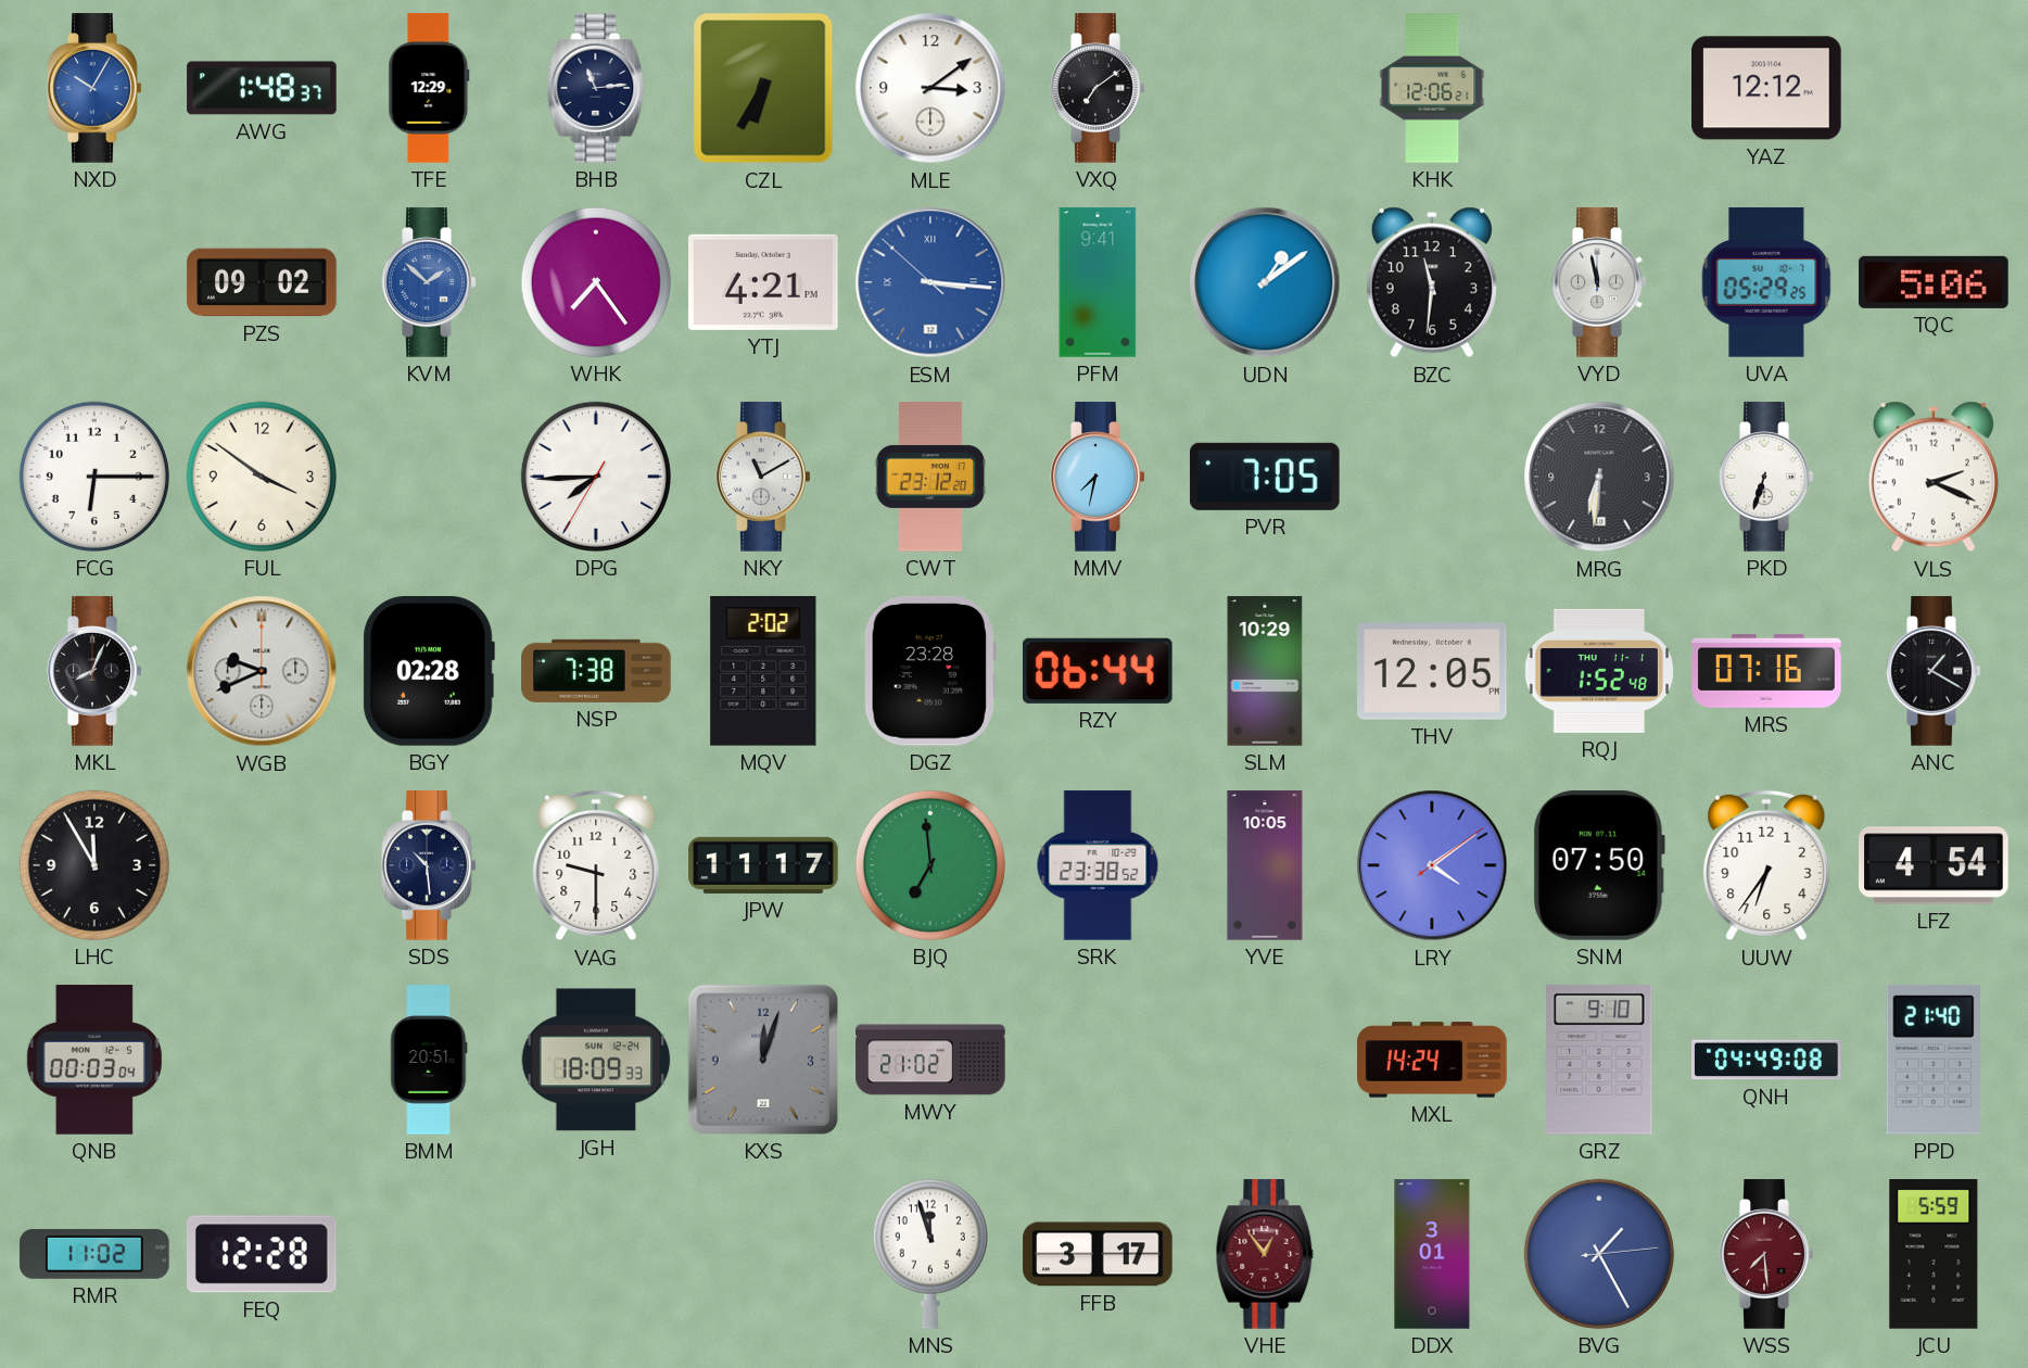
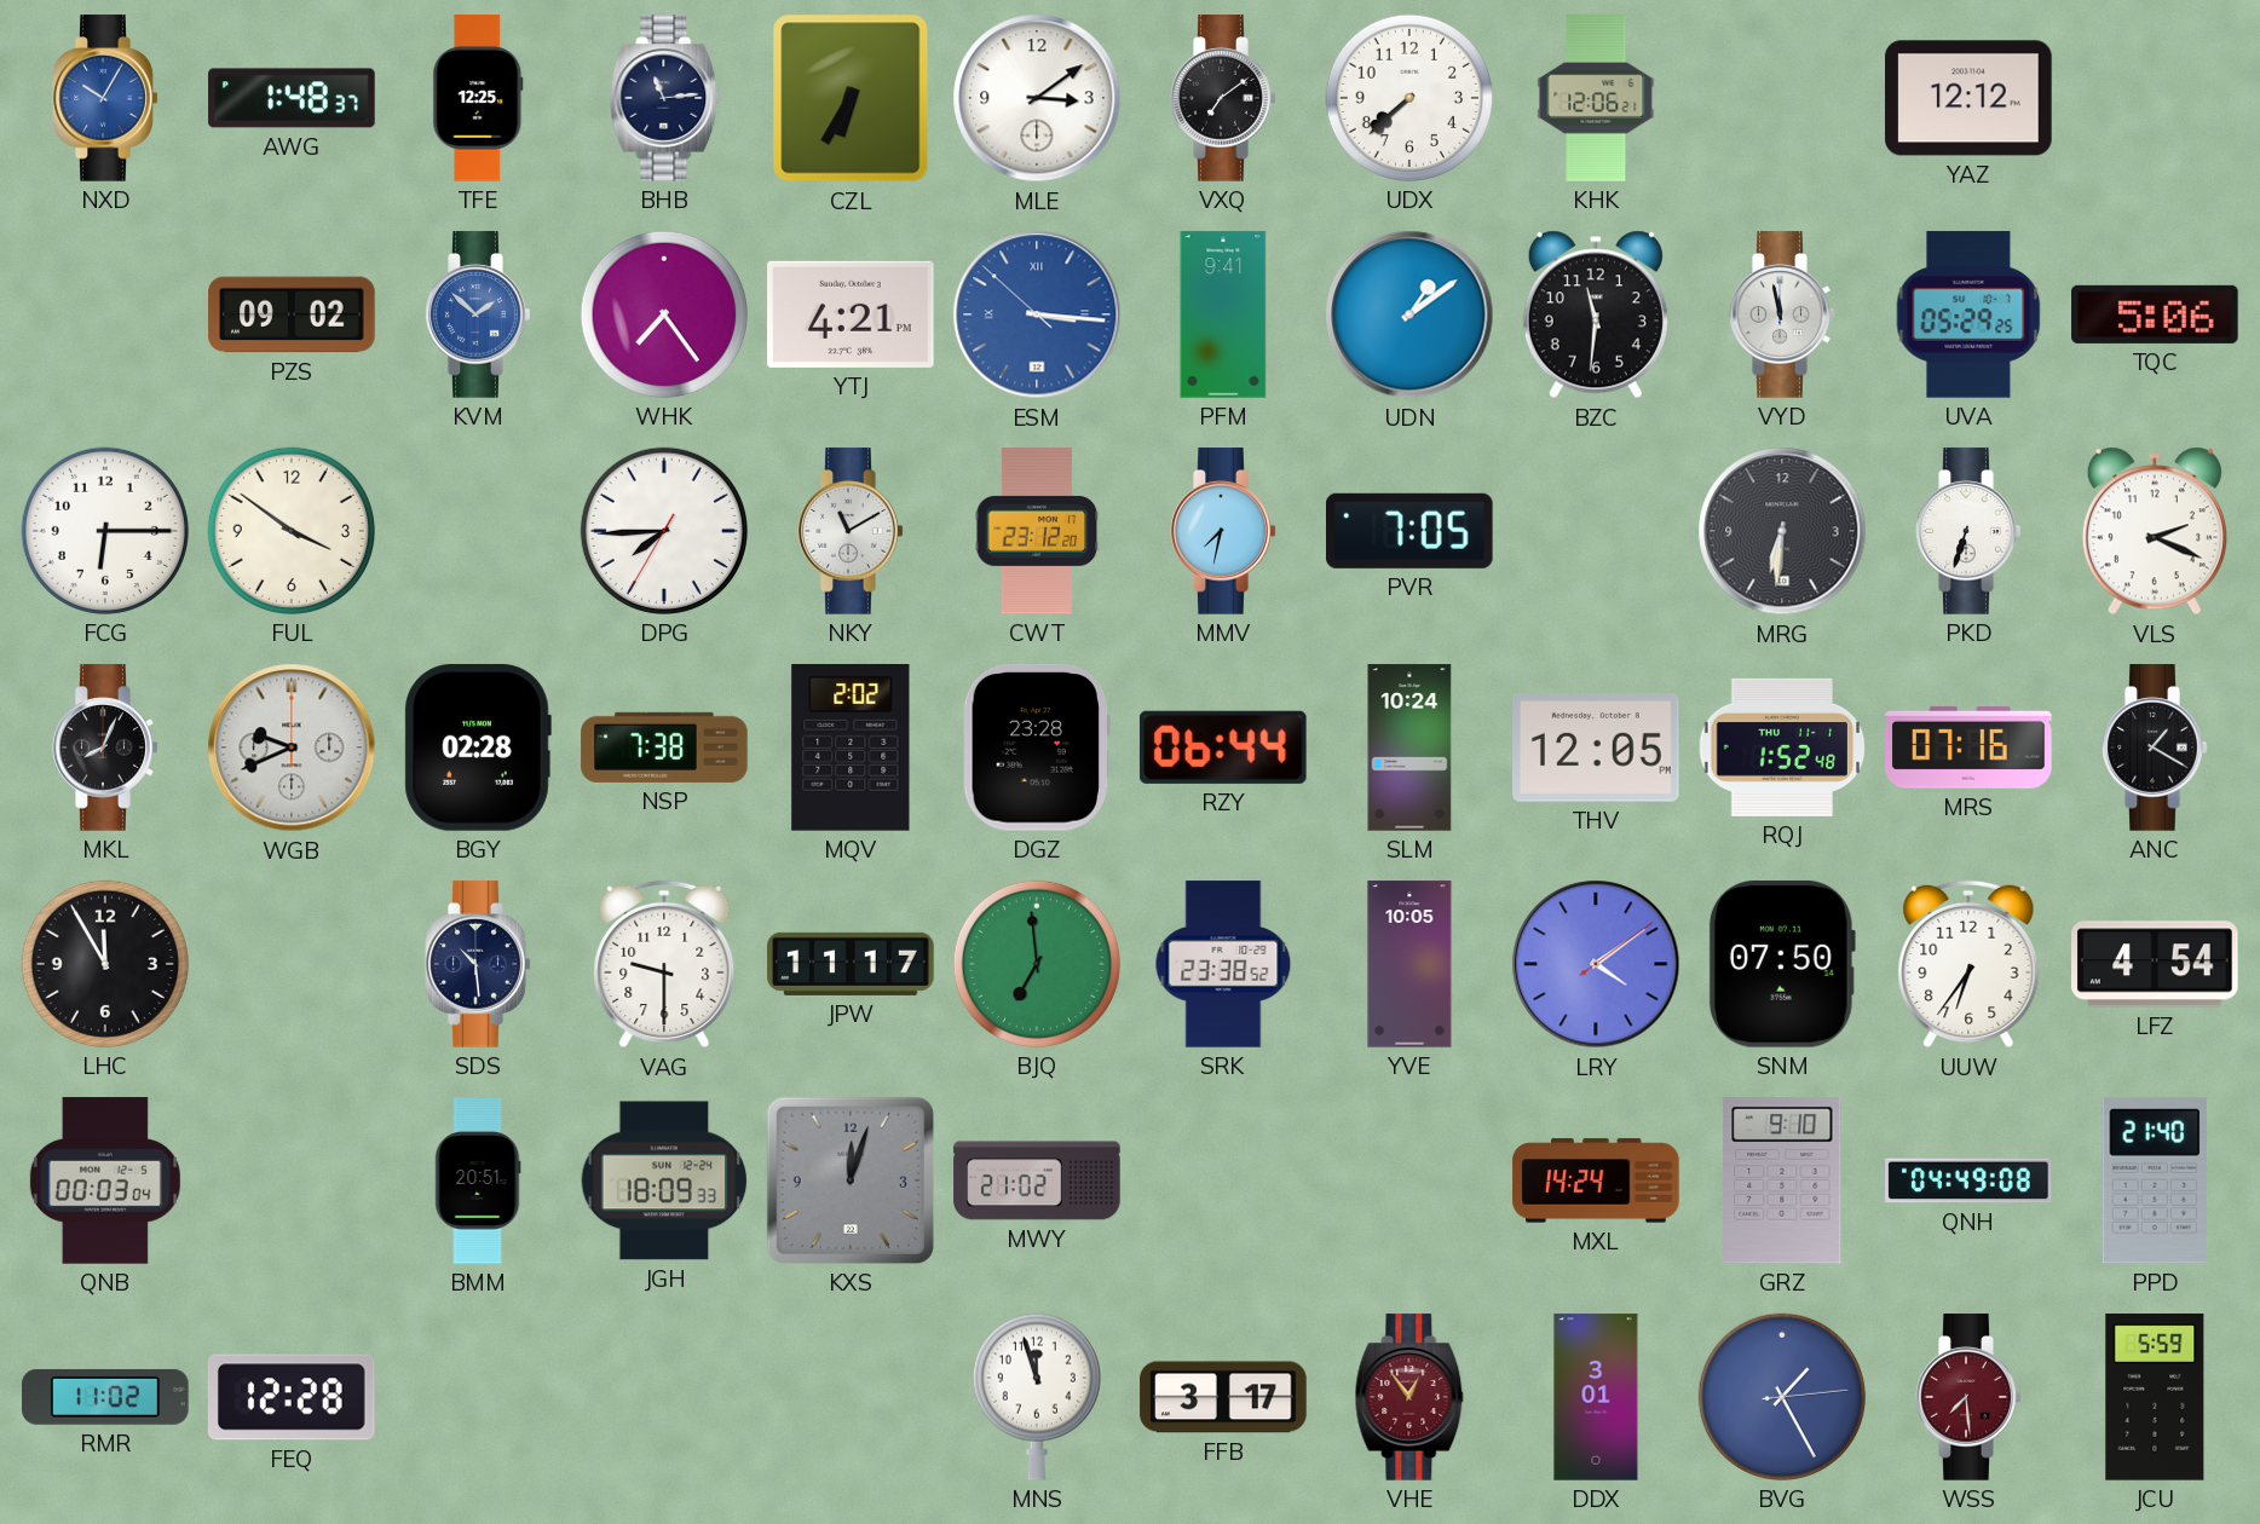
TFE: 12:29 -> 12:25
UDX: none -> 7:38
SLM: 10:29 -> 10:24
